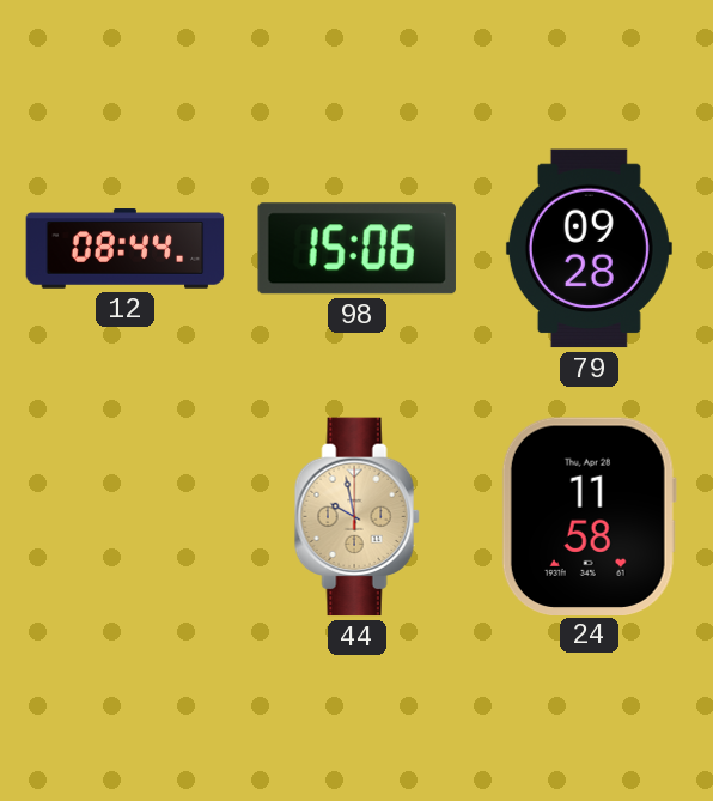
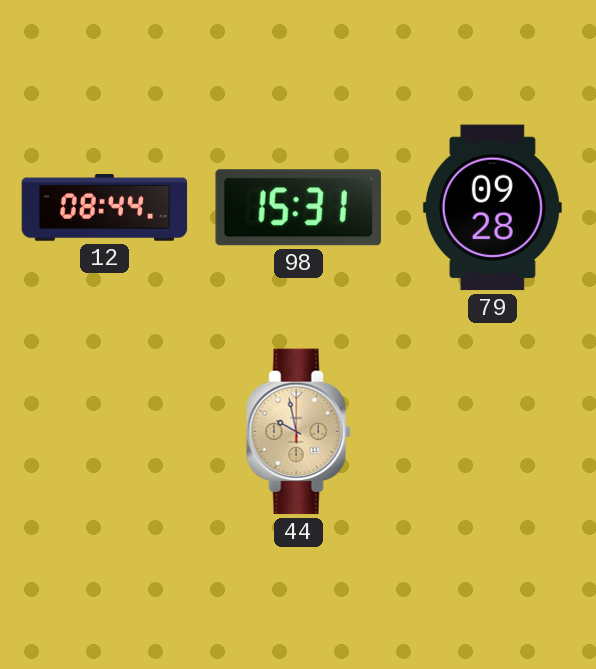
98: 15:06 -> 15:31
24: 11:58 -> none
